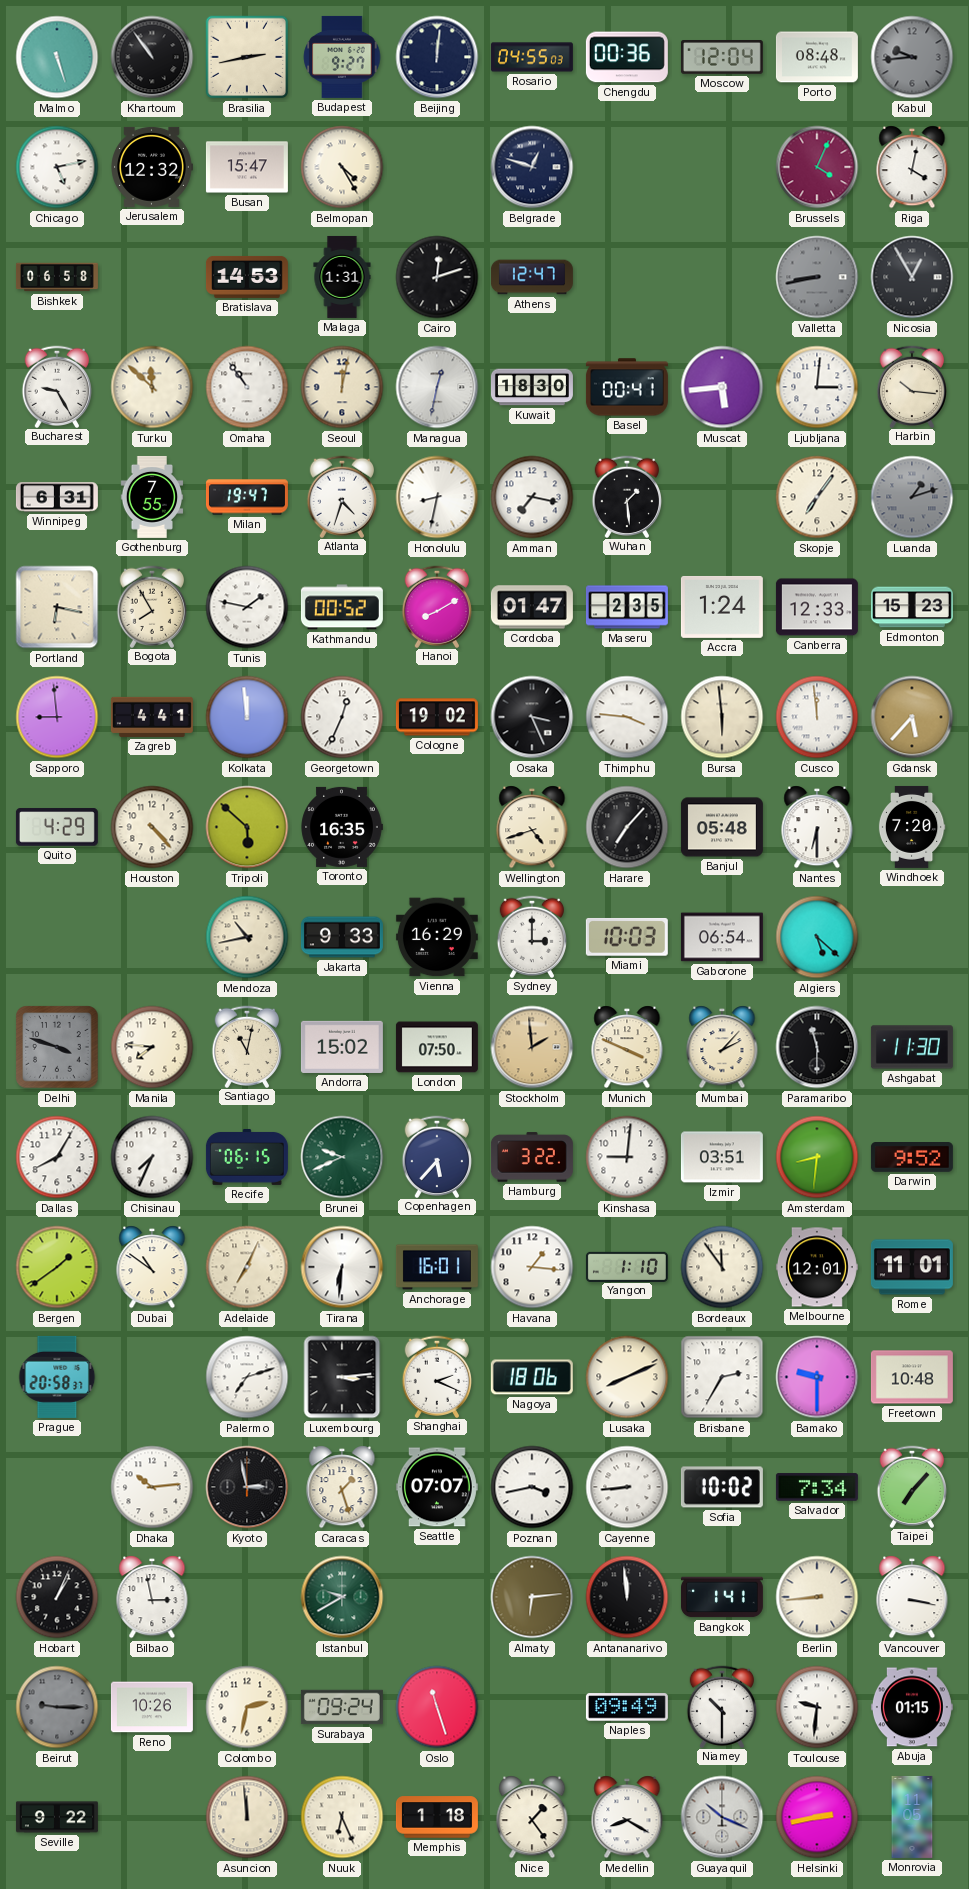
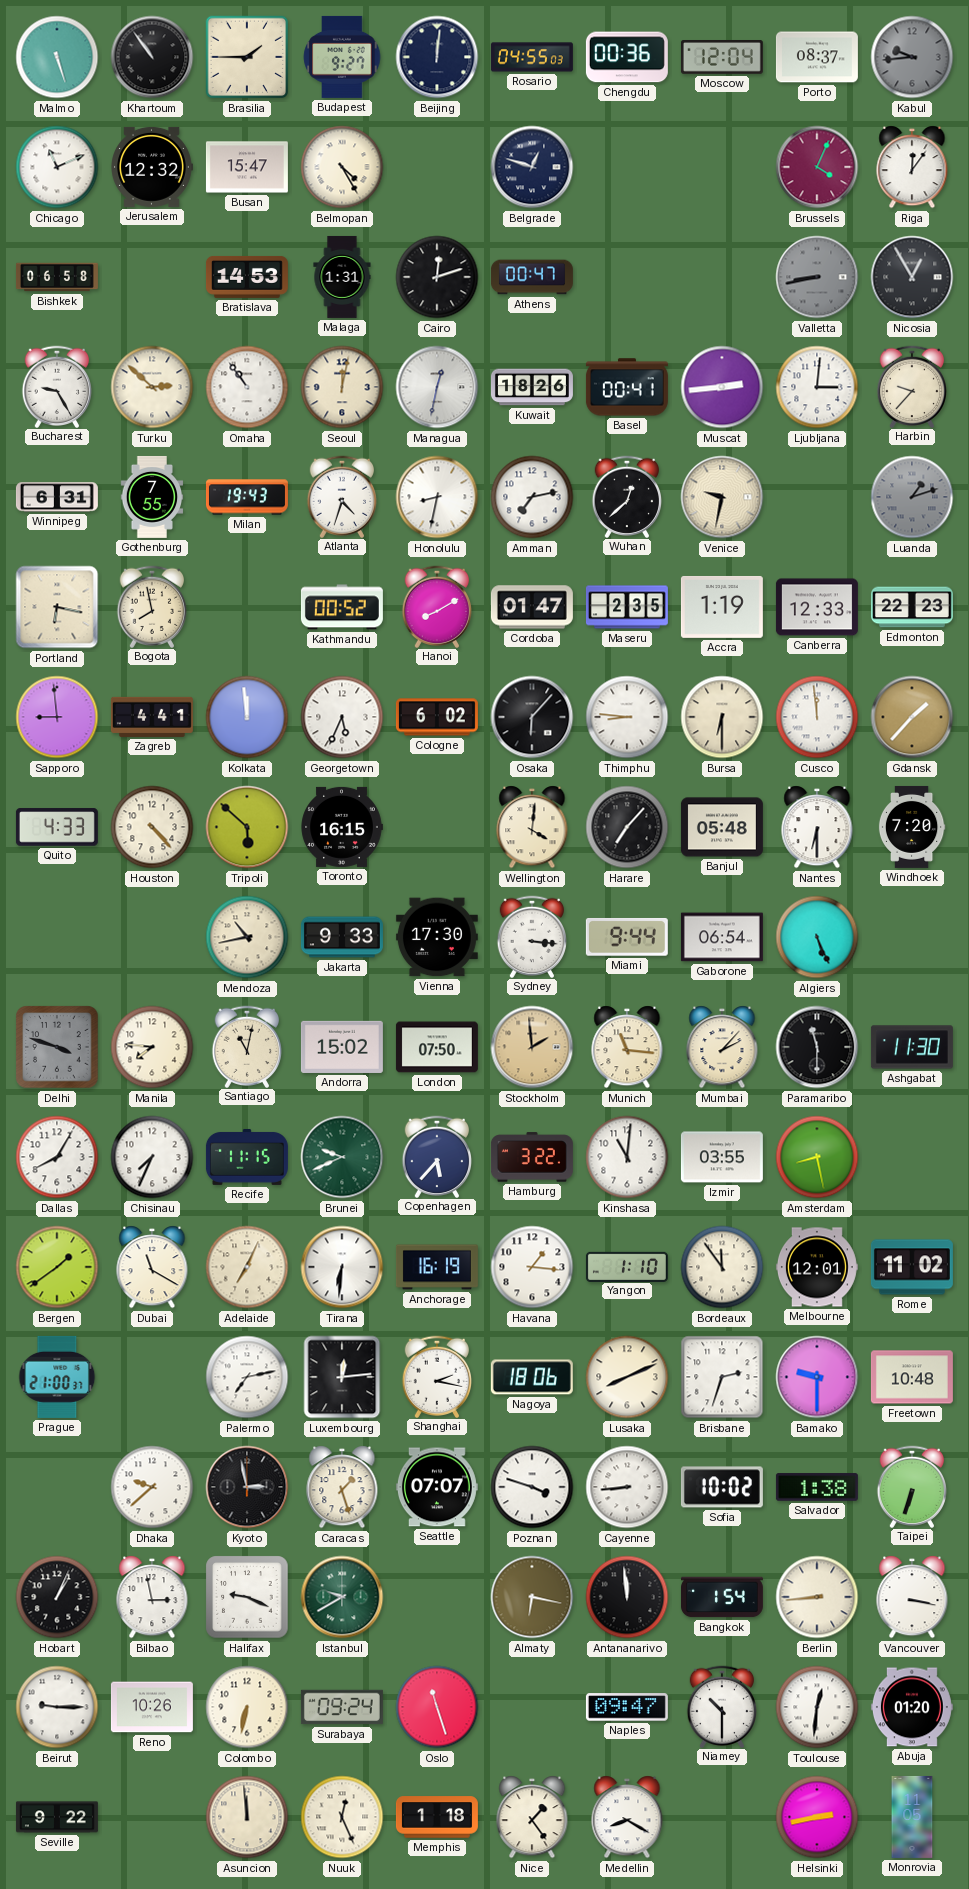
Brasilia: 2:43 -> 1:45
Porto: 08:48 -> 08:37
Chicago: 5:13 -> 11:11
Riga: 4:02 -> 12:06
Athens: 12:47 -> 00:47
Turku: 11:52 -> 2:52
Kuwait: 18:30 -> 18:26
Muscat: 5:44 -> 2:44
Harbin: 10:16 -> 9:37
Milan: 19:47 -> 19:43
Amman: 7:17 -> 7:13
Wuhan: 1:29 -> 12:38
Venice: none -> 9:32
Skopje: 7:06 -> none
Bogota: 7:55 -> 7:58
Tunis: 1:47 -> none
Accra: 1:24 -> 1:19
Edmonton: 15:23 -> 22:23
Georgetown: 12:34 -> 5:34
Cologne: 19:02 -> 6:02
Osaka: 3:26 -> 6:07
Thimphu: 3:46 -> 8:46
Bursa: 5:59 -> 6:30
Gdansk: 5:37 -> 1:37
Quito: 4:29 -> 4:33
Toronto: 16:35 -> 16:15
Wellington: 4:42 -> 4:01
Vienna: 16:29 -> 17:30
Sydney: 3:00 -> 3:16
Miami: 10:03 -> 9:44
Algiers: 5:22 -> 5:26
Munich: 3:49 -> 11:16
Recife: 06:15 -> 11:15
Kinshasa: 9:01 -> 11:01
Izmir: 03:51 -> 03:55
Amsterdam: 8:31 -> 8:28
Darwin: 9:52 -> none
Dubai: 10:51 -> 11:20
Anchorage: 16:01 -> 16:19
Rome: 11:01 -> 11:02
Prague: 20:58 -> 21:00
Palermo: 7:12 -> 7:13
Luxembourg: 3:14 -> 12:14
Shanghai: 2:19 -> 2:17
Brisbane: 2:35 -> 2:33
Dhaka: 10:14 -> 9:38
Poznan: 3:43 -> 3:48
Salvador: 7:34 -> 1:38
Taipei: 7:07 -> 6:33
Halifax: none -> 9:19
Almaty: 6:14 -> 6:17
Bangkok: 1:41 -> 1:54
Beirut dial: grey -> white
Colombo: 2:32 -> 6:32
Naples: 09:49 -> 09:47
Toulouse: 9:31 -> 12:31
Abuja: 01:15 -> 01:20
Nuuk: 6:26 -> 12:26
Guayaquil: 10:19 -> none
